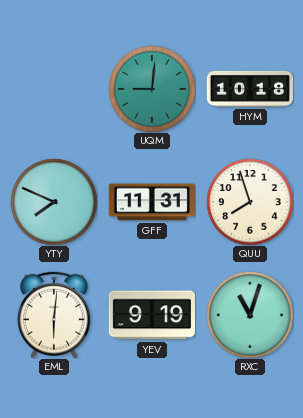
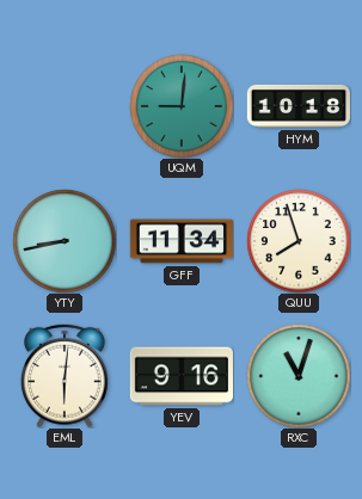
YTY: 7:49 -> 8:43
GFF: 11:31 -> 11:34
YEV: 9:19 -> 9:16
